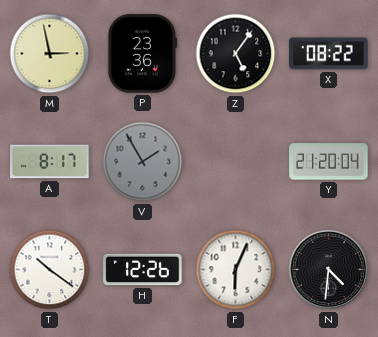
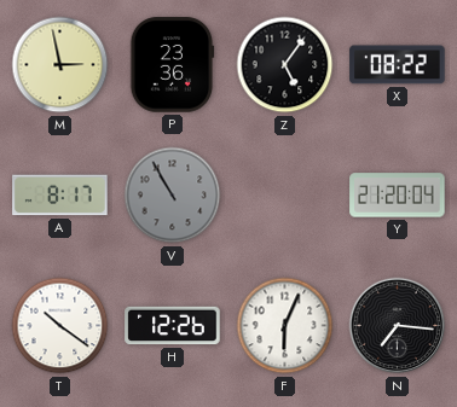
V: 1:55 -> 10:55
N: 4:31 -> 7:16
